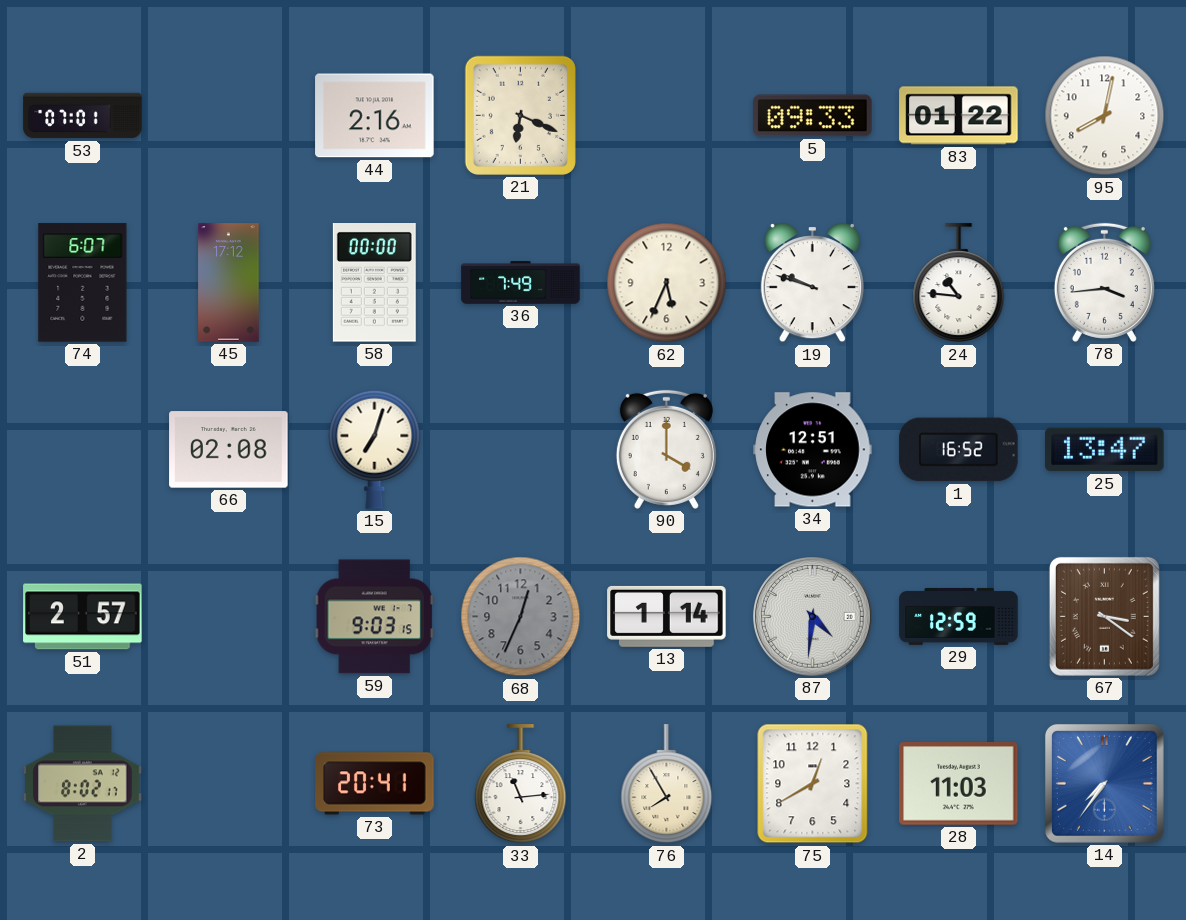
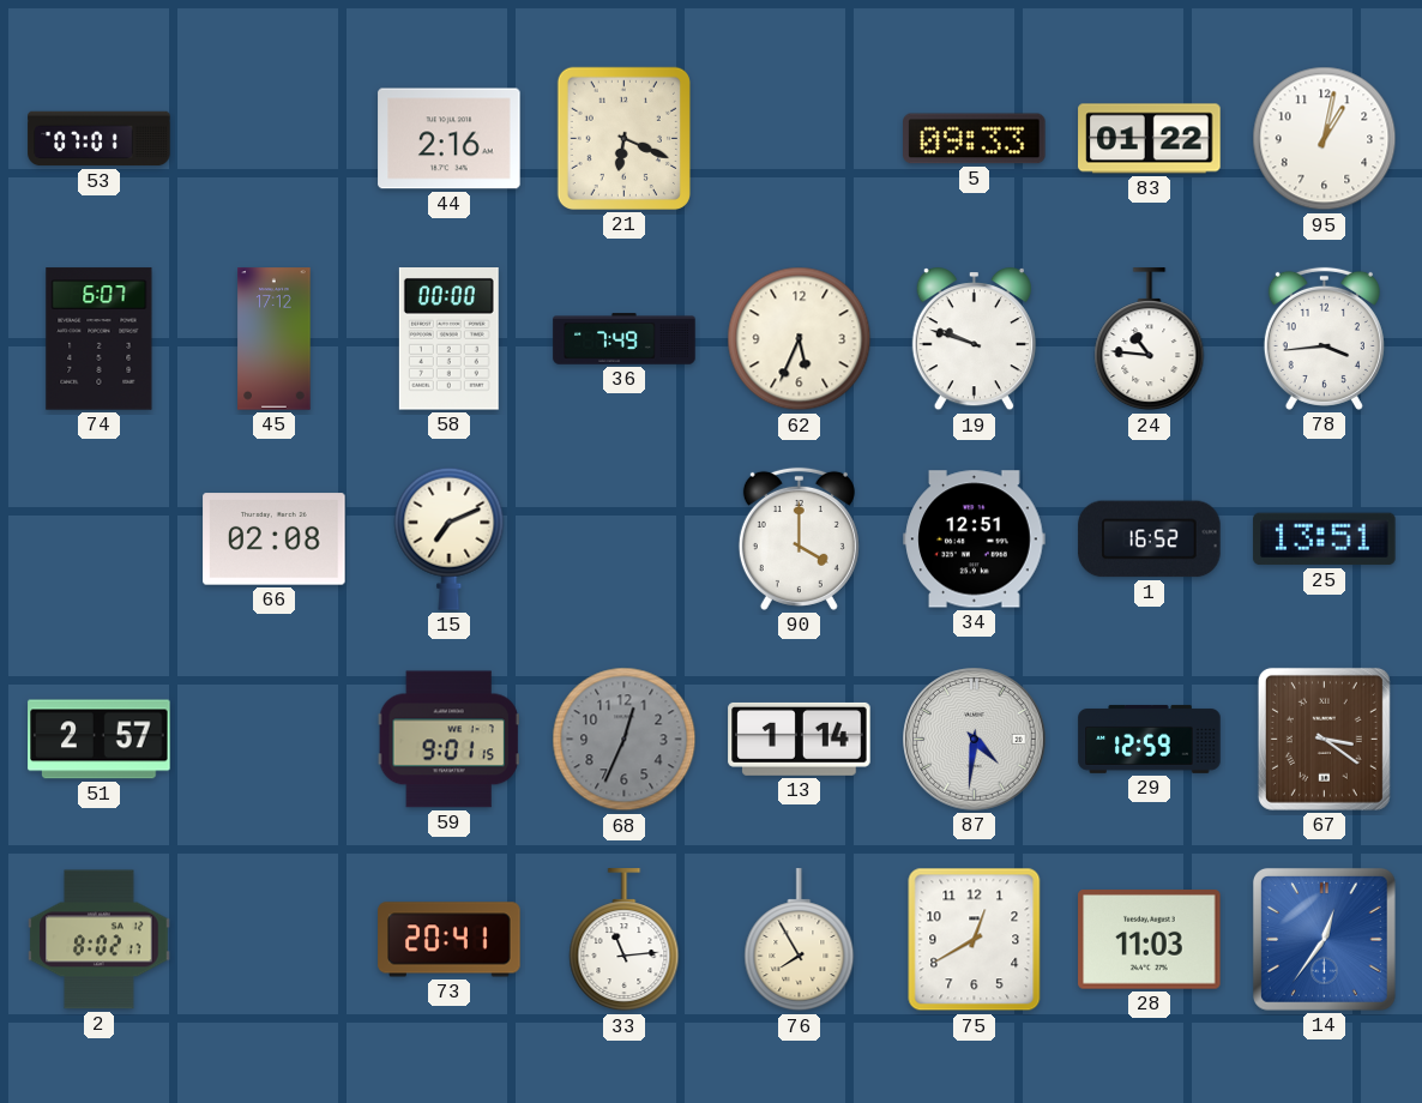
95: 8:02 -> 1:02
15: 7:03 -> 7:11
25: 13:47 -> 13:51
59: 9:03 -> 9:01
14: 7:36 -> 12:36
